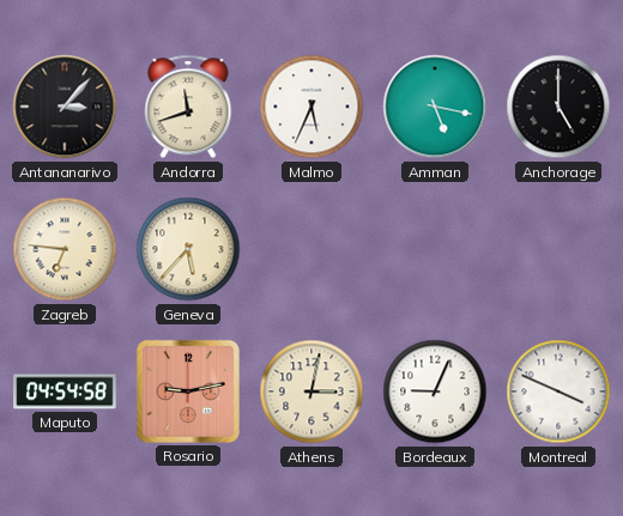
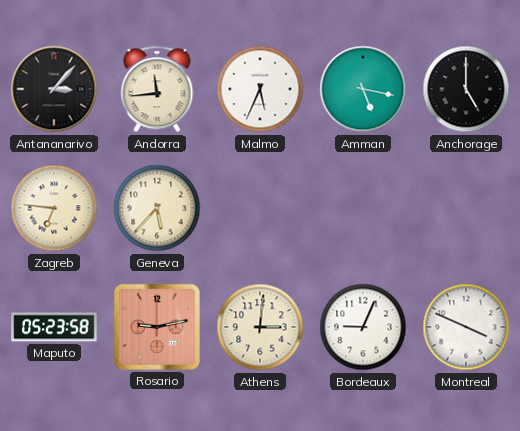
Andorra: 11:42 -> 11:44
Maputo: 04:54 -> 05:23
Athens: 3:02 -> 3:01
